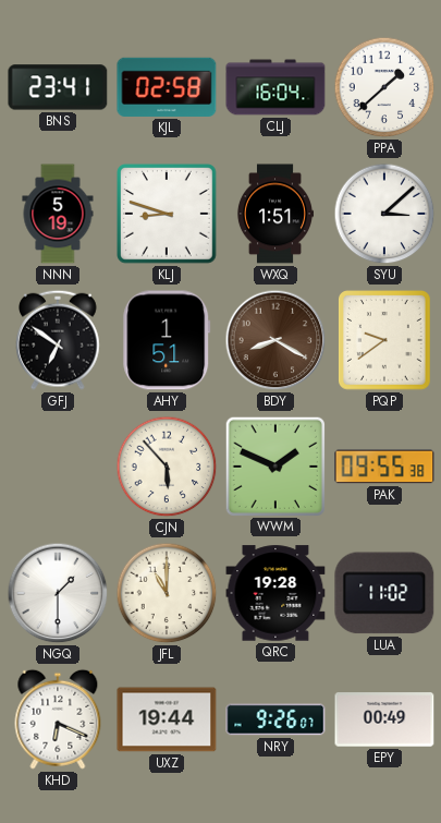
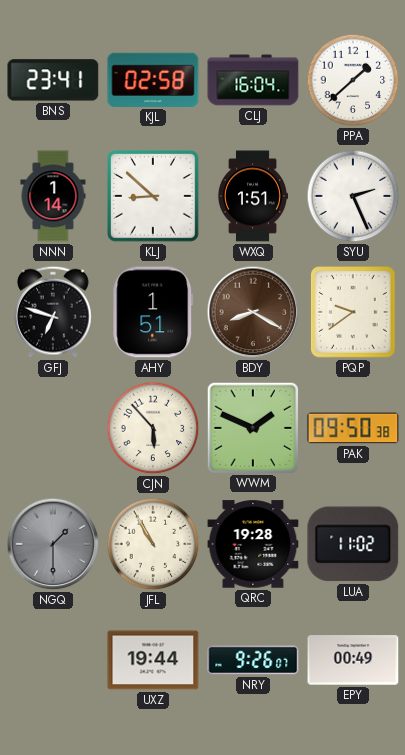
NNN: 5:19 -> 1:14
KLJ: 8:48 -> 8:52
SYU: 3:08 -> 2:26
GFJ: 6:51 -> 6:48
PAK: 09:55 -> 09:50
NGQ dial: white -> grey
JFL: 11:00 -> 10:55
KHD: 6:19 -> none
